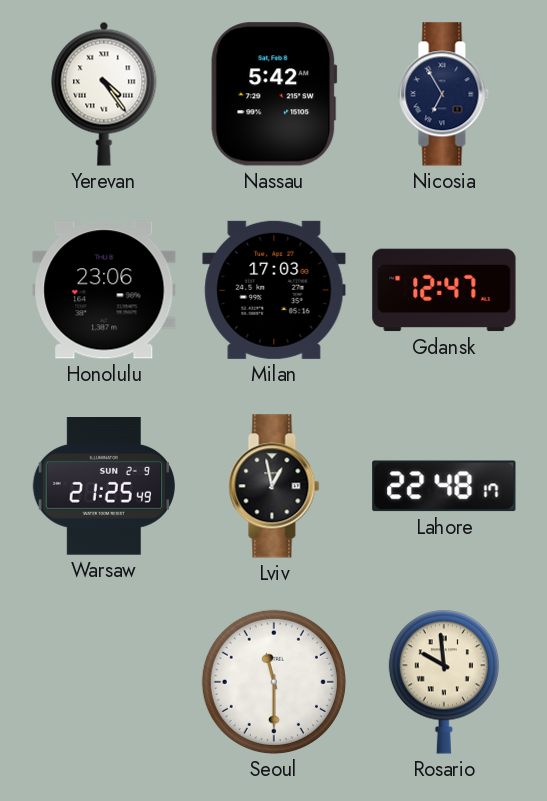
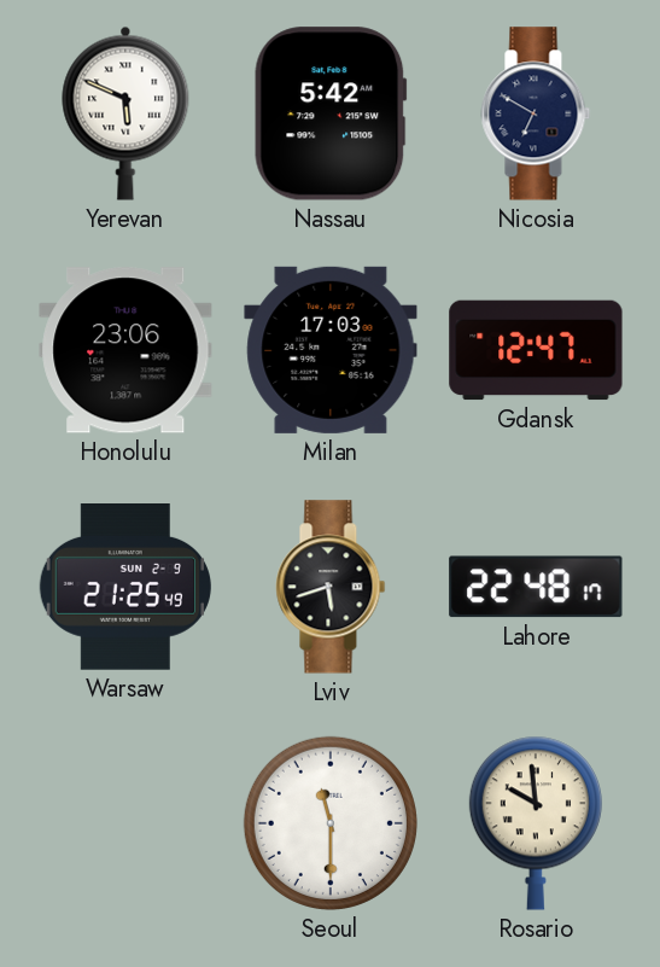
Yerevan: 4:24 -> 5:49
Nicosia: 6:55 -> 6:50
Lviv: 12:58 -> 5:42
